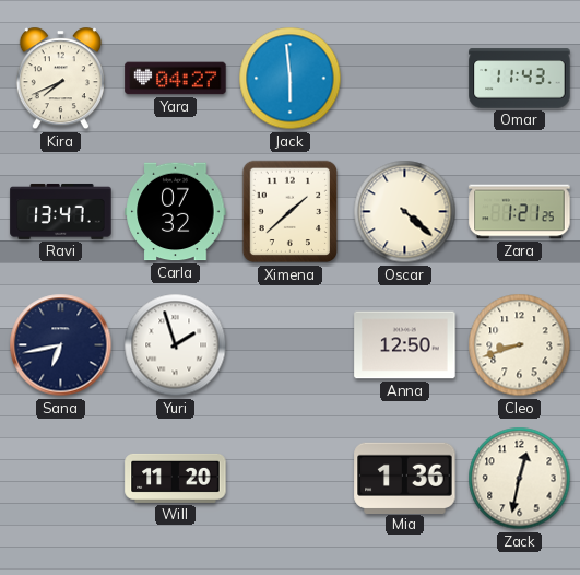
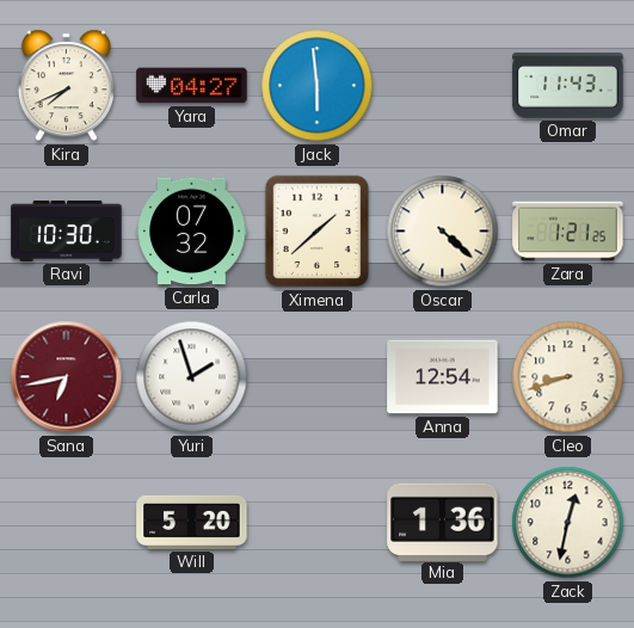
Ravi: 13:47 -> 10:30
Sana dial: navy -> burgundy
Anna: 12:50 -> 12:54
Will: 11:20 -> 5:20
